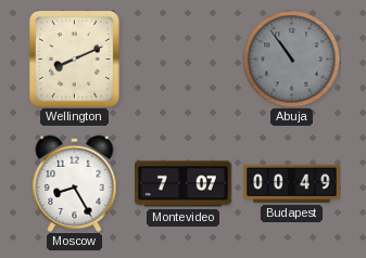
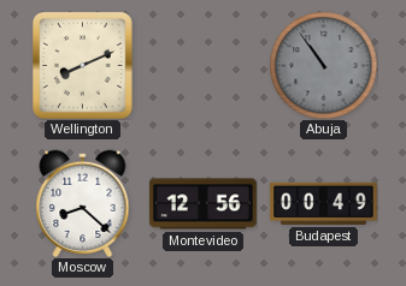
Moscow: 8:25 -> 8:22
Montevideo: 7:07 -> 12:56
